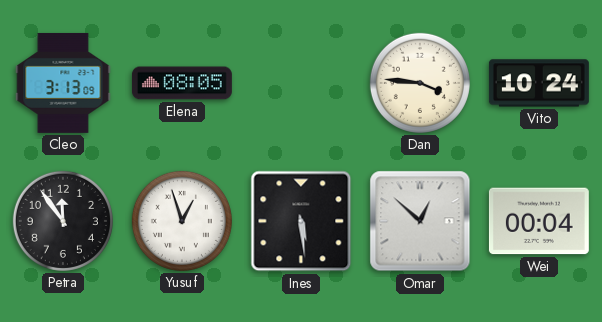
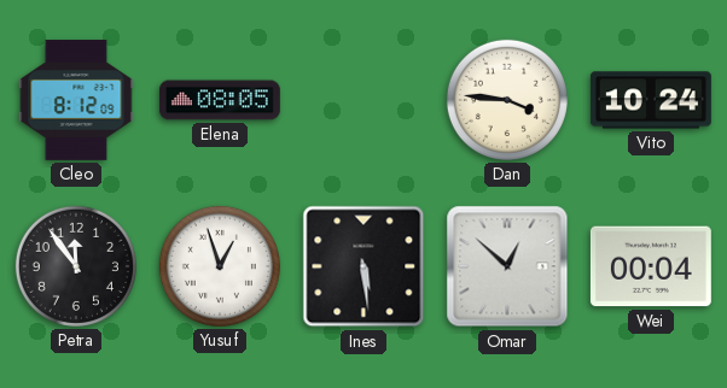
Cleo: 3:13 -> 8:12
